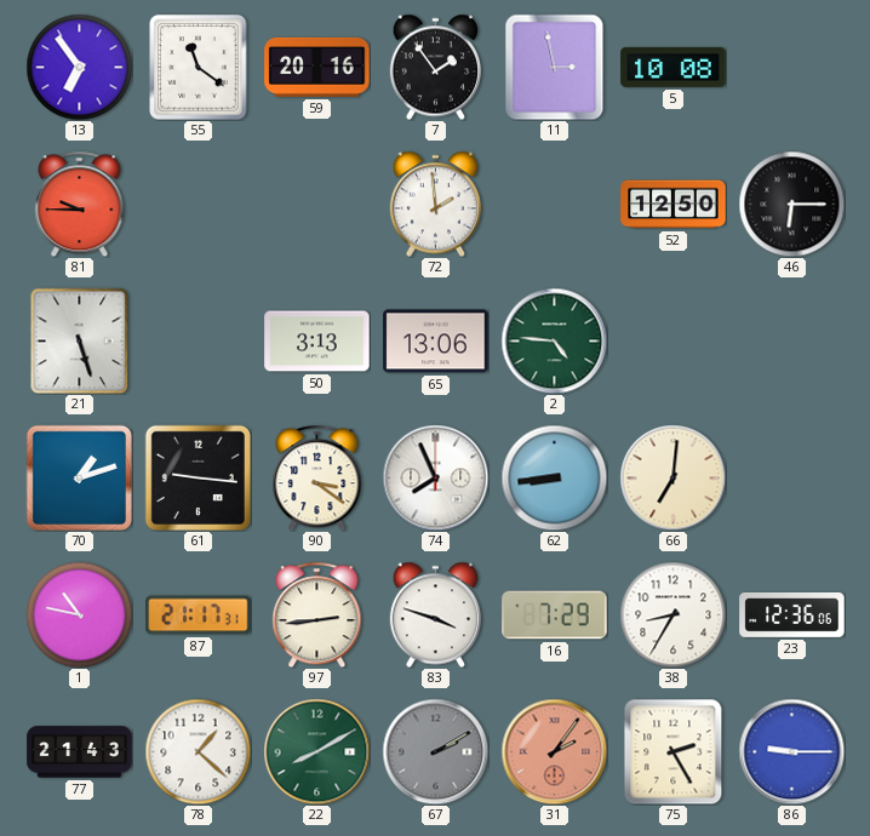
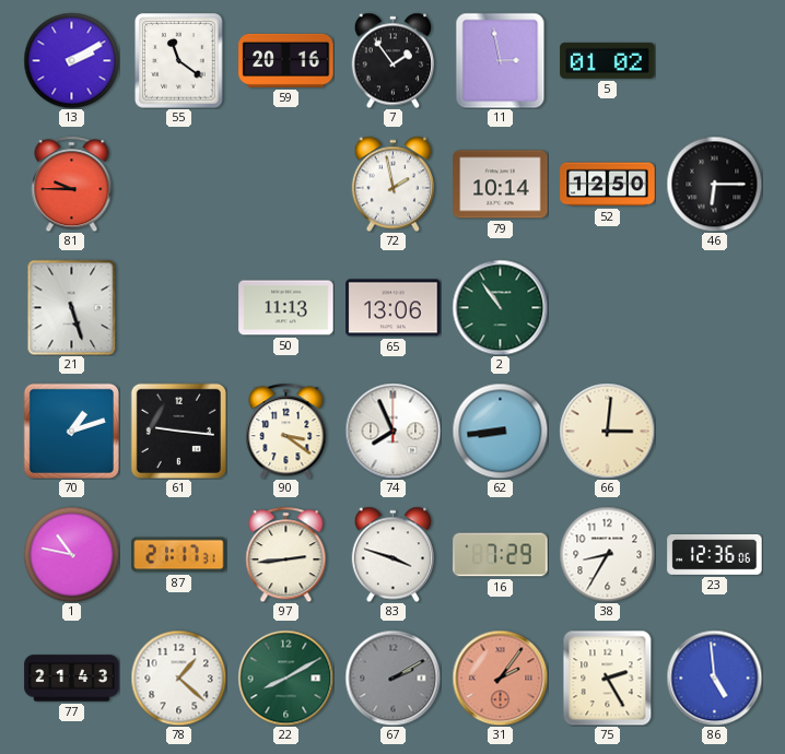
13: 6:54 -> 2:10
5: 10:08 -> 01:02
72: 1:59 -> 1:58
79: none -> 10:14
50: 3:13 -> 11:13
2: 4:46 -> 10:54
66: 7:01 -> 3:01
86: 9:15 -> 4:59
